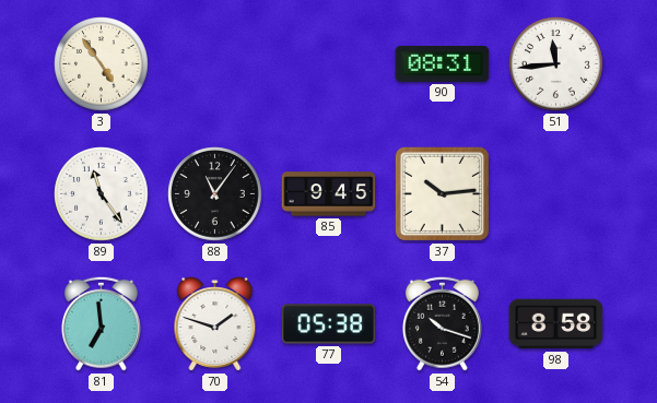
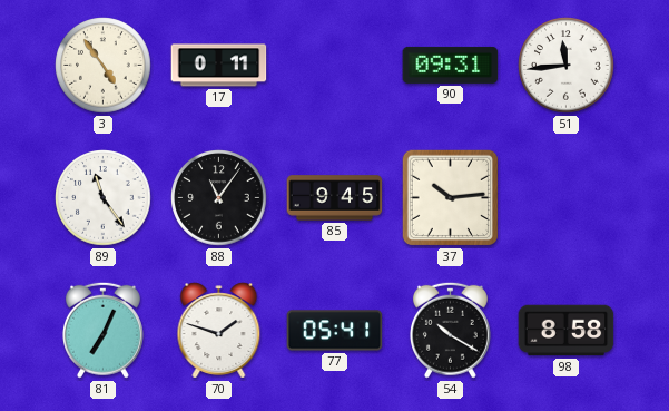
17: none -> 0:11
90: 08:31 -> 09:31
81: 6:59 -> 7:04
77: 05:38 -> 05:41
54: 10:18 -> 10:20
